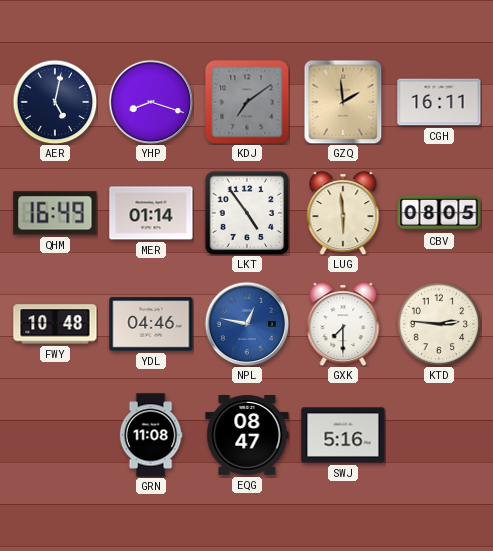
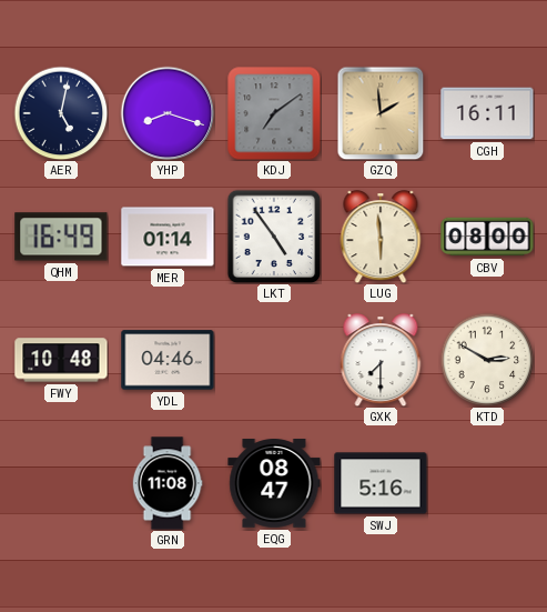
CBV: 08:05 -> 08:00
NPL: 12:47 -> none
KTD: 2:46 -> 2:50
